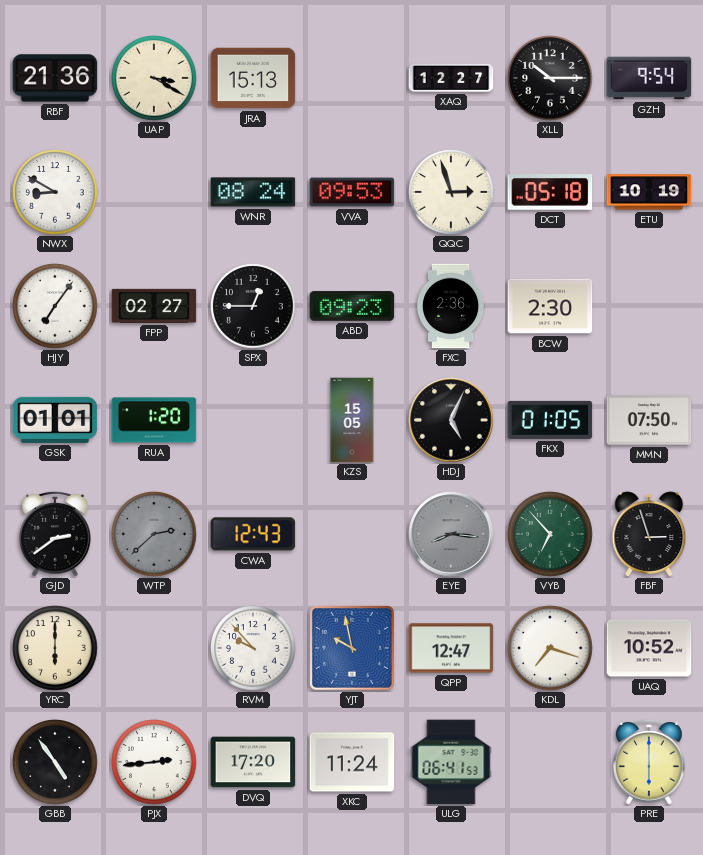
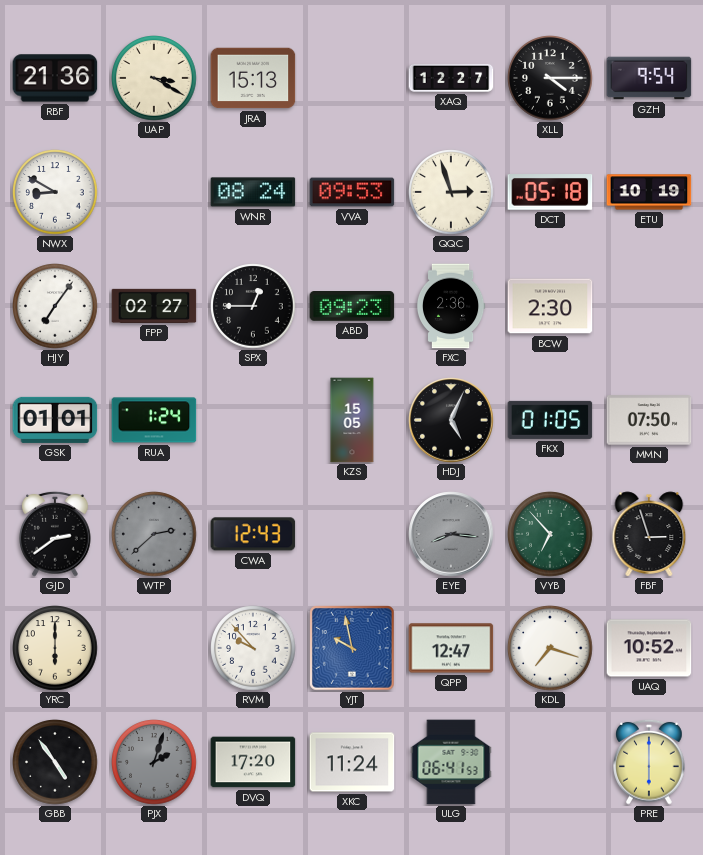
XLL: 10:15 -> 4:15
RUA: 1:20 -> 1:24
PJX: 2:44 -> 2:03
PJX dial: white -> grey
